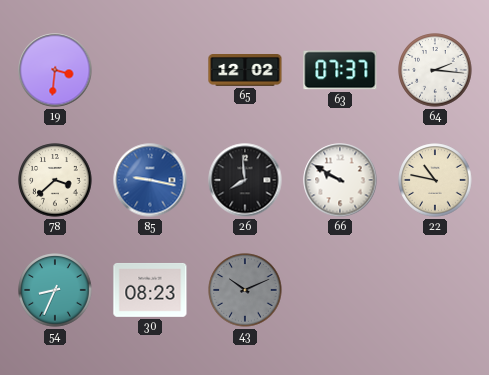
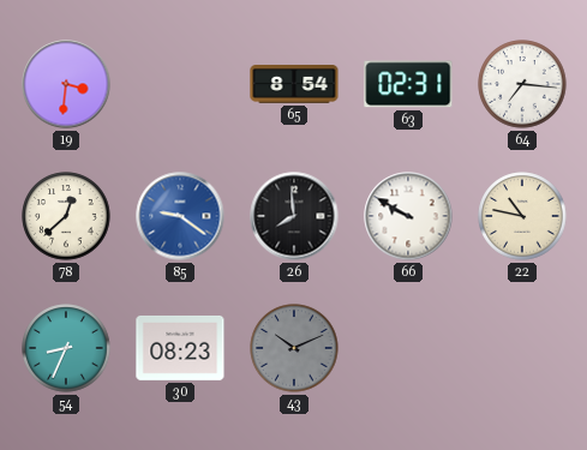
65: 12:02 -> 8:54
63: 07:37 -> 02:31
64: 2:16 -> 7:16
78: 3:38 -> 12:38
85: 9:17 -> 9:21
